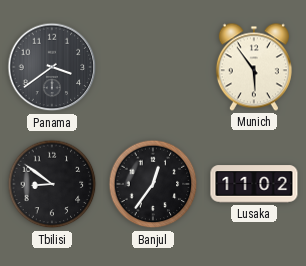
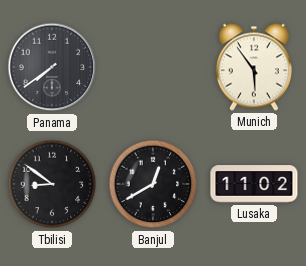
Panama: 3:39 -> 7:39
Banjul: 12:36 -> 12:40
